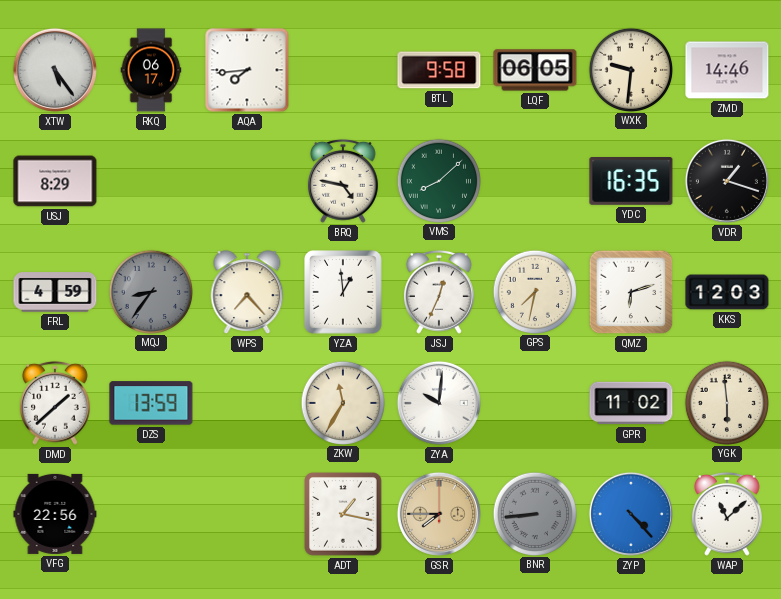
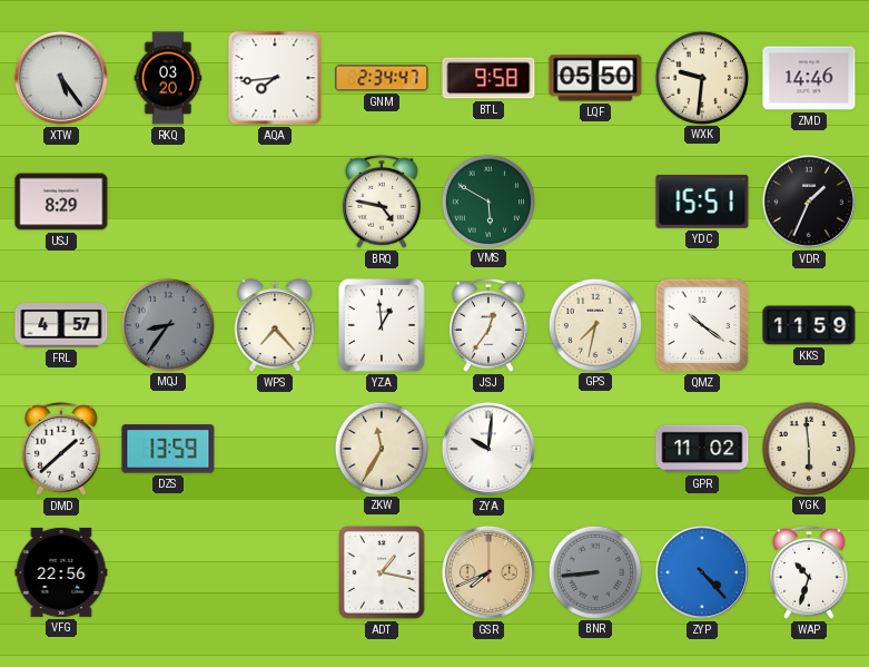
RKQ: 06:17 -> 03:20
GNM: none -> 2:34
LQF: 06:05 -> 05:50
VMS: 8:08 -> 5:50
YDC: 16:35 -> 15:51
VDR: 1:18 -> 1:34
FRL: 4:59 -> 4:57
JSJ: 12:34 -> 12:36
QMZ: 6:12 -> 10:21
KKS: 12:03 -> 11:59
GSR: 7:45 -> 7:41
WAP: 11:08 -> 10:33
